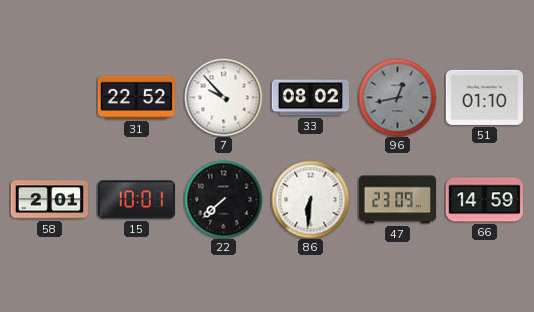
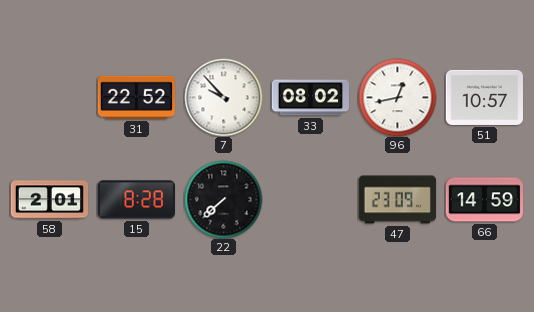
96 dial: grey -> white
51: 01:10 -> 10:57
15: 10:01 -> 8:28
86: 6:31 -> none
